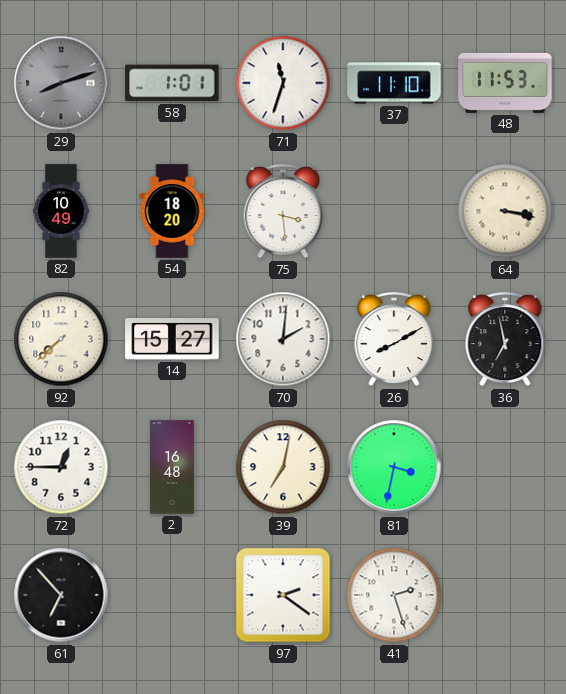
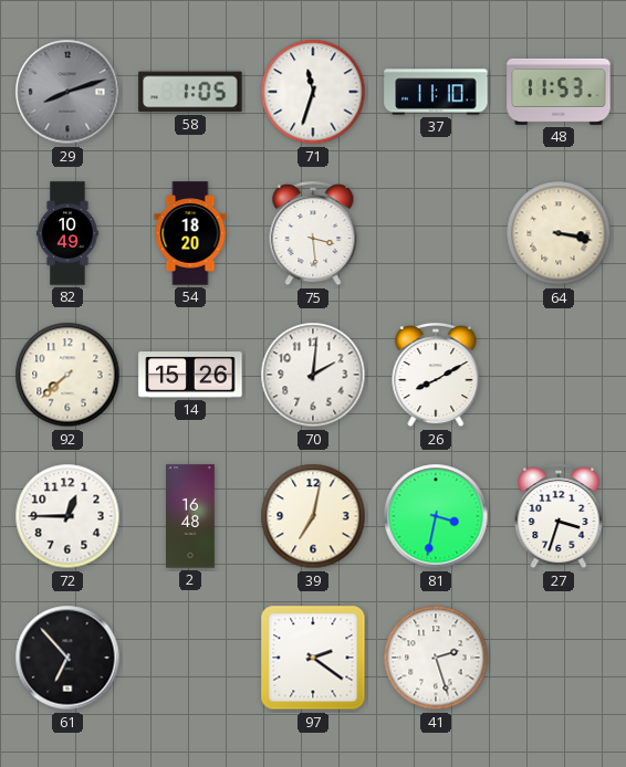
58: 1:01 -> 1:05
14: 15:27 -> 15:26
36: 6:58 -> none
27: none -> 3:33
